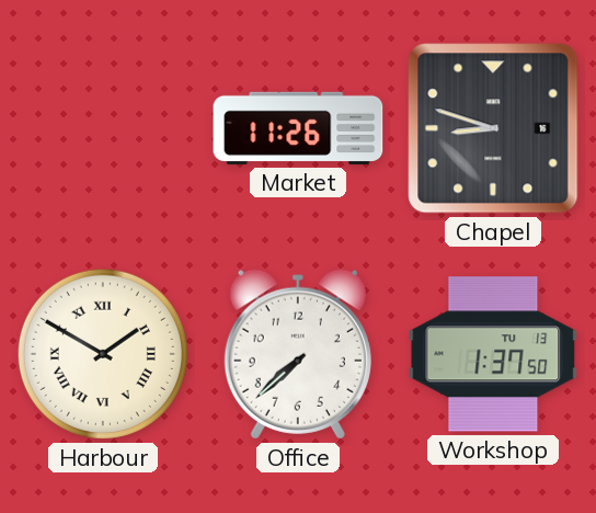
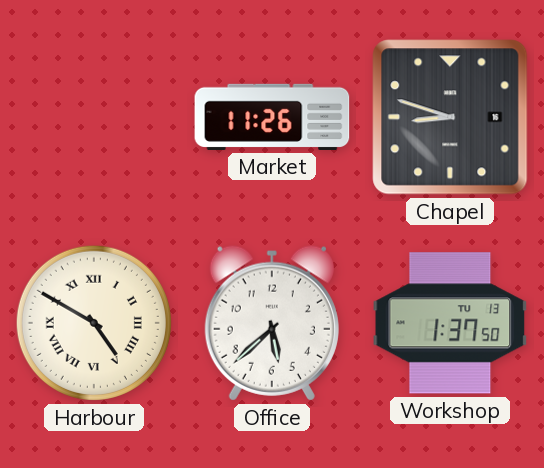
Harbour: 1:50 -> 4:50
Office: 7:38 -> 5:38
